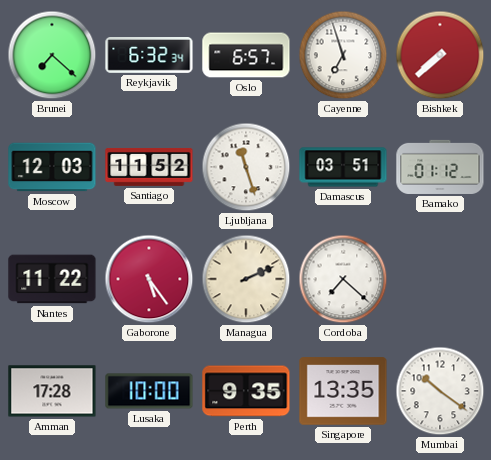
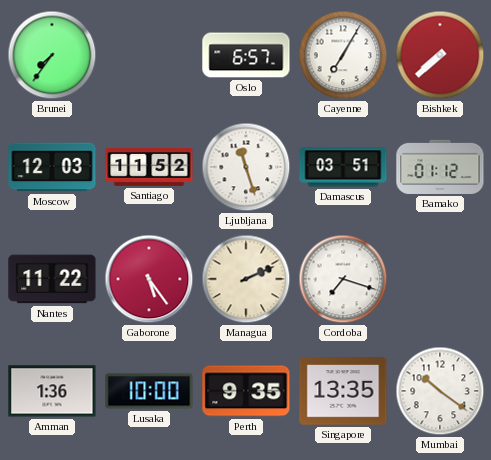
Brunei: 7:22 -> 7:36
Reykjavik: 6:32 -> none
Cayenne: 6:57 -> 7:05
Cordoba: 7:22 -> 7:18
Amman: 17:28 -> 1:36
